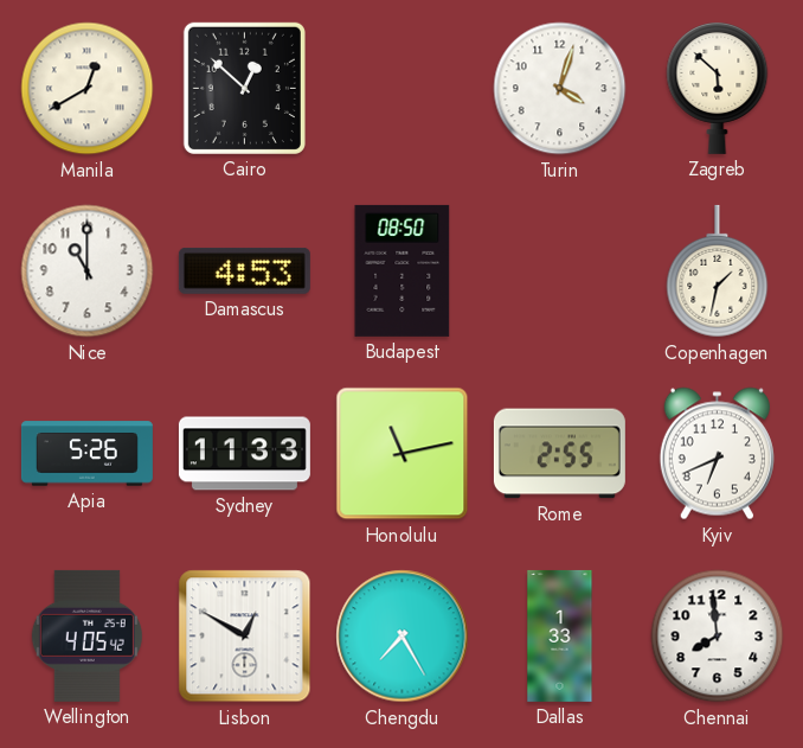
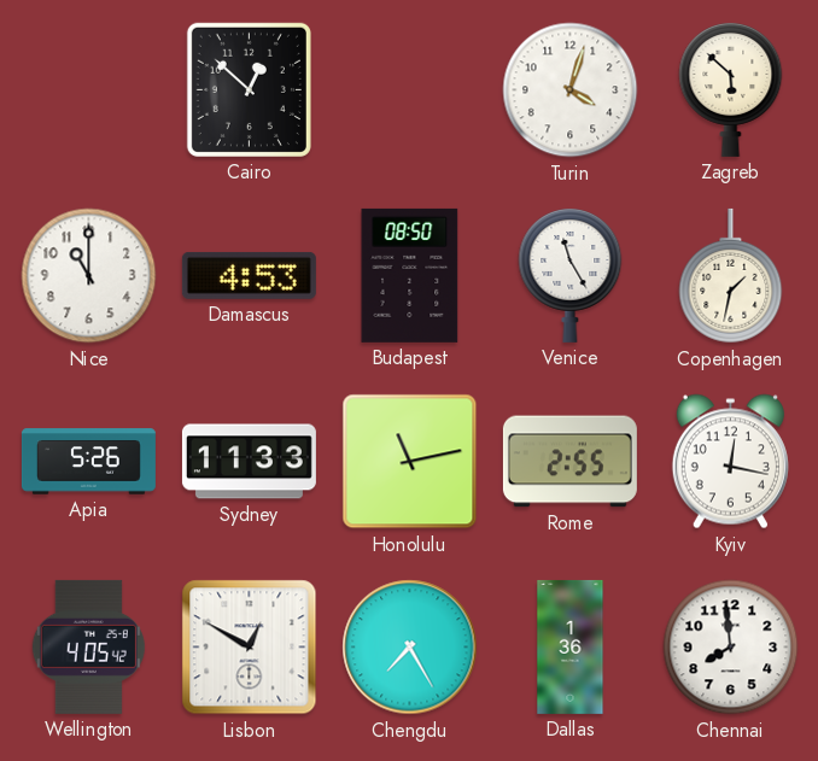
Manila: 12:40 -> none
Venice: none -> 11:25
Kyiv: 6:41 -> 12:17
Dallas: 1:33 -> 1:36
